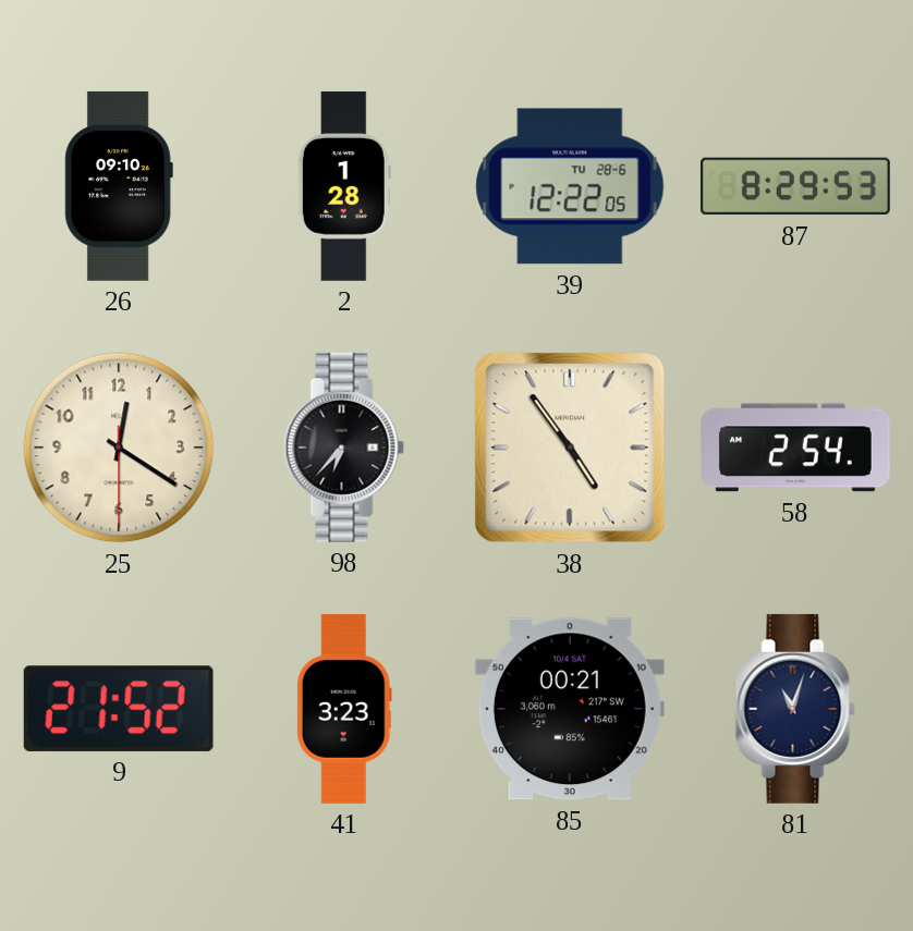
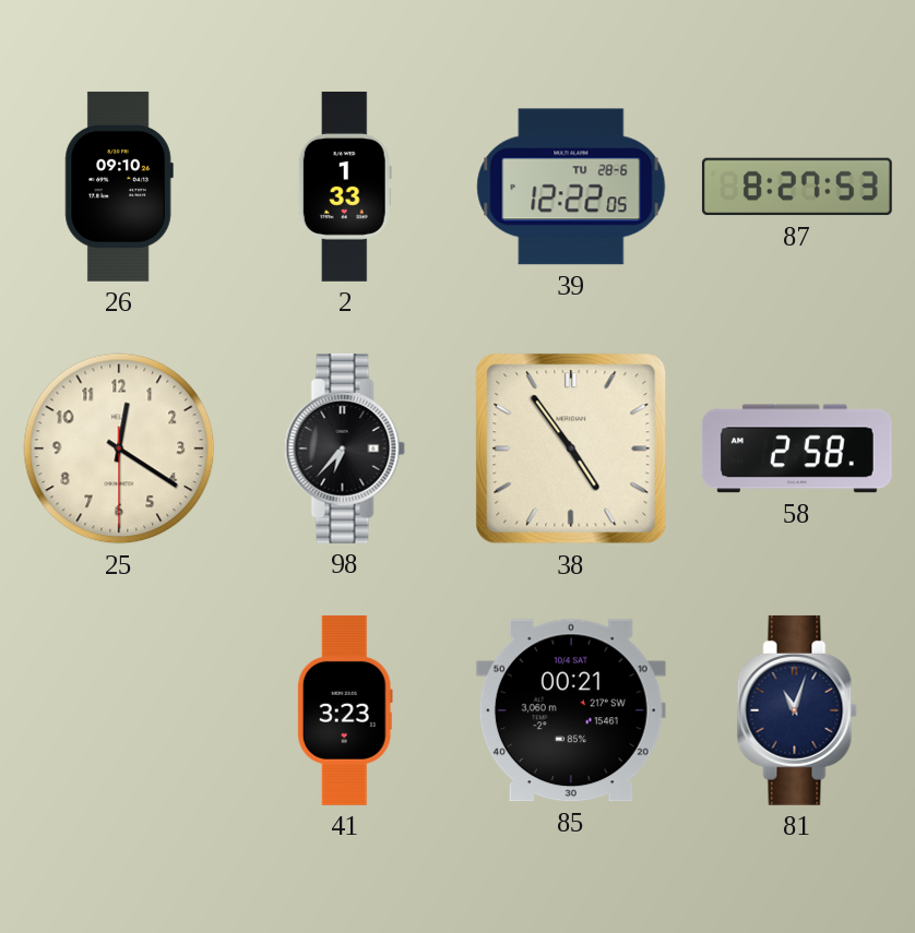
2: 1:28 -> 1:33
87: 8:29 -> 8:27
58: 2:54 -> 2:58
9: 21:52 -> none
